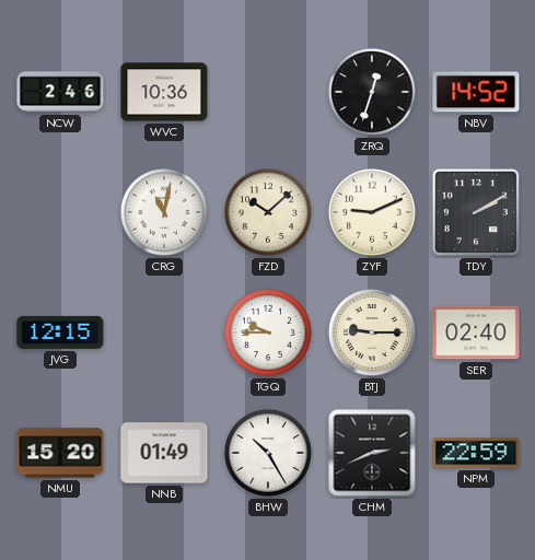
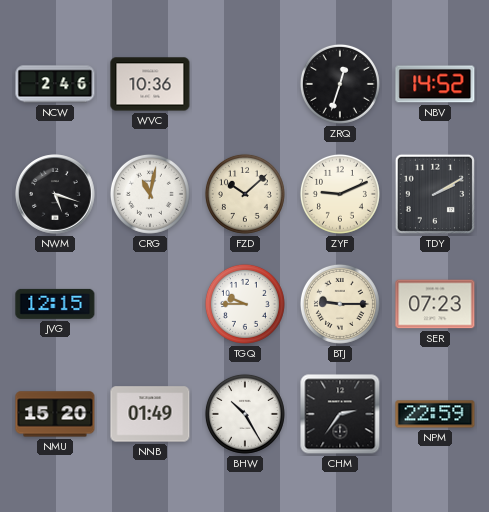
NWM: none -> 5:18
SER: 02:40 -> 07:23
CHM: 2:41 -> 2:36
